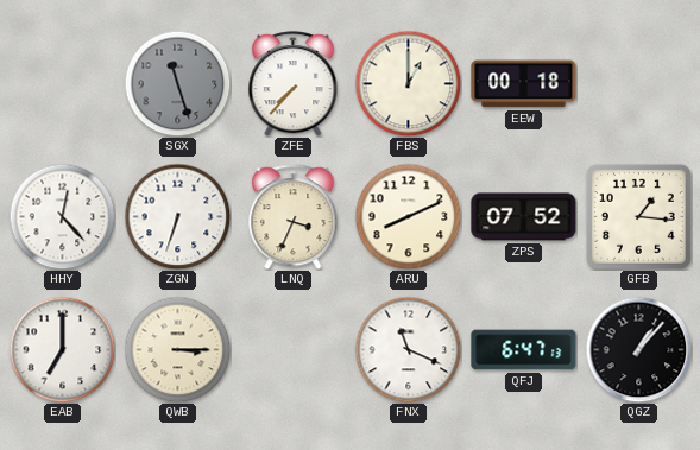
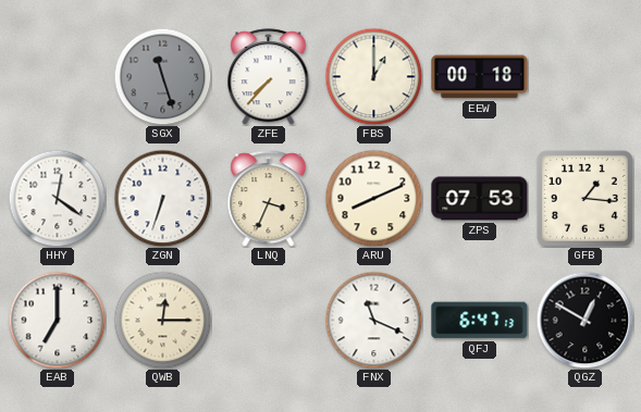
HHY: 12:23 -> 12:21
ZPS: 07:52 -> 07:53
QWB: 3:15 -> 12:15
QGZ: 1:07 -> 12:50
